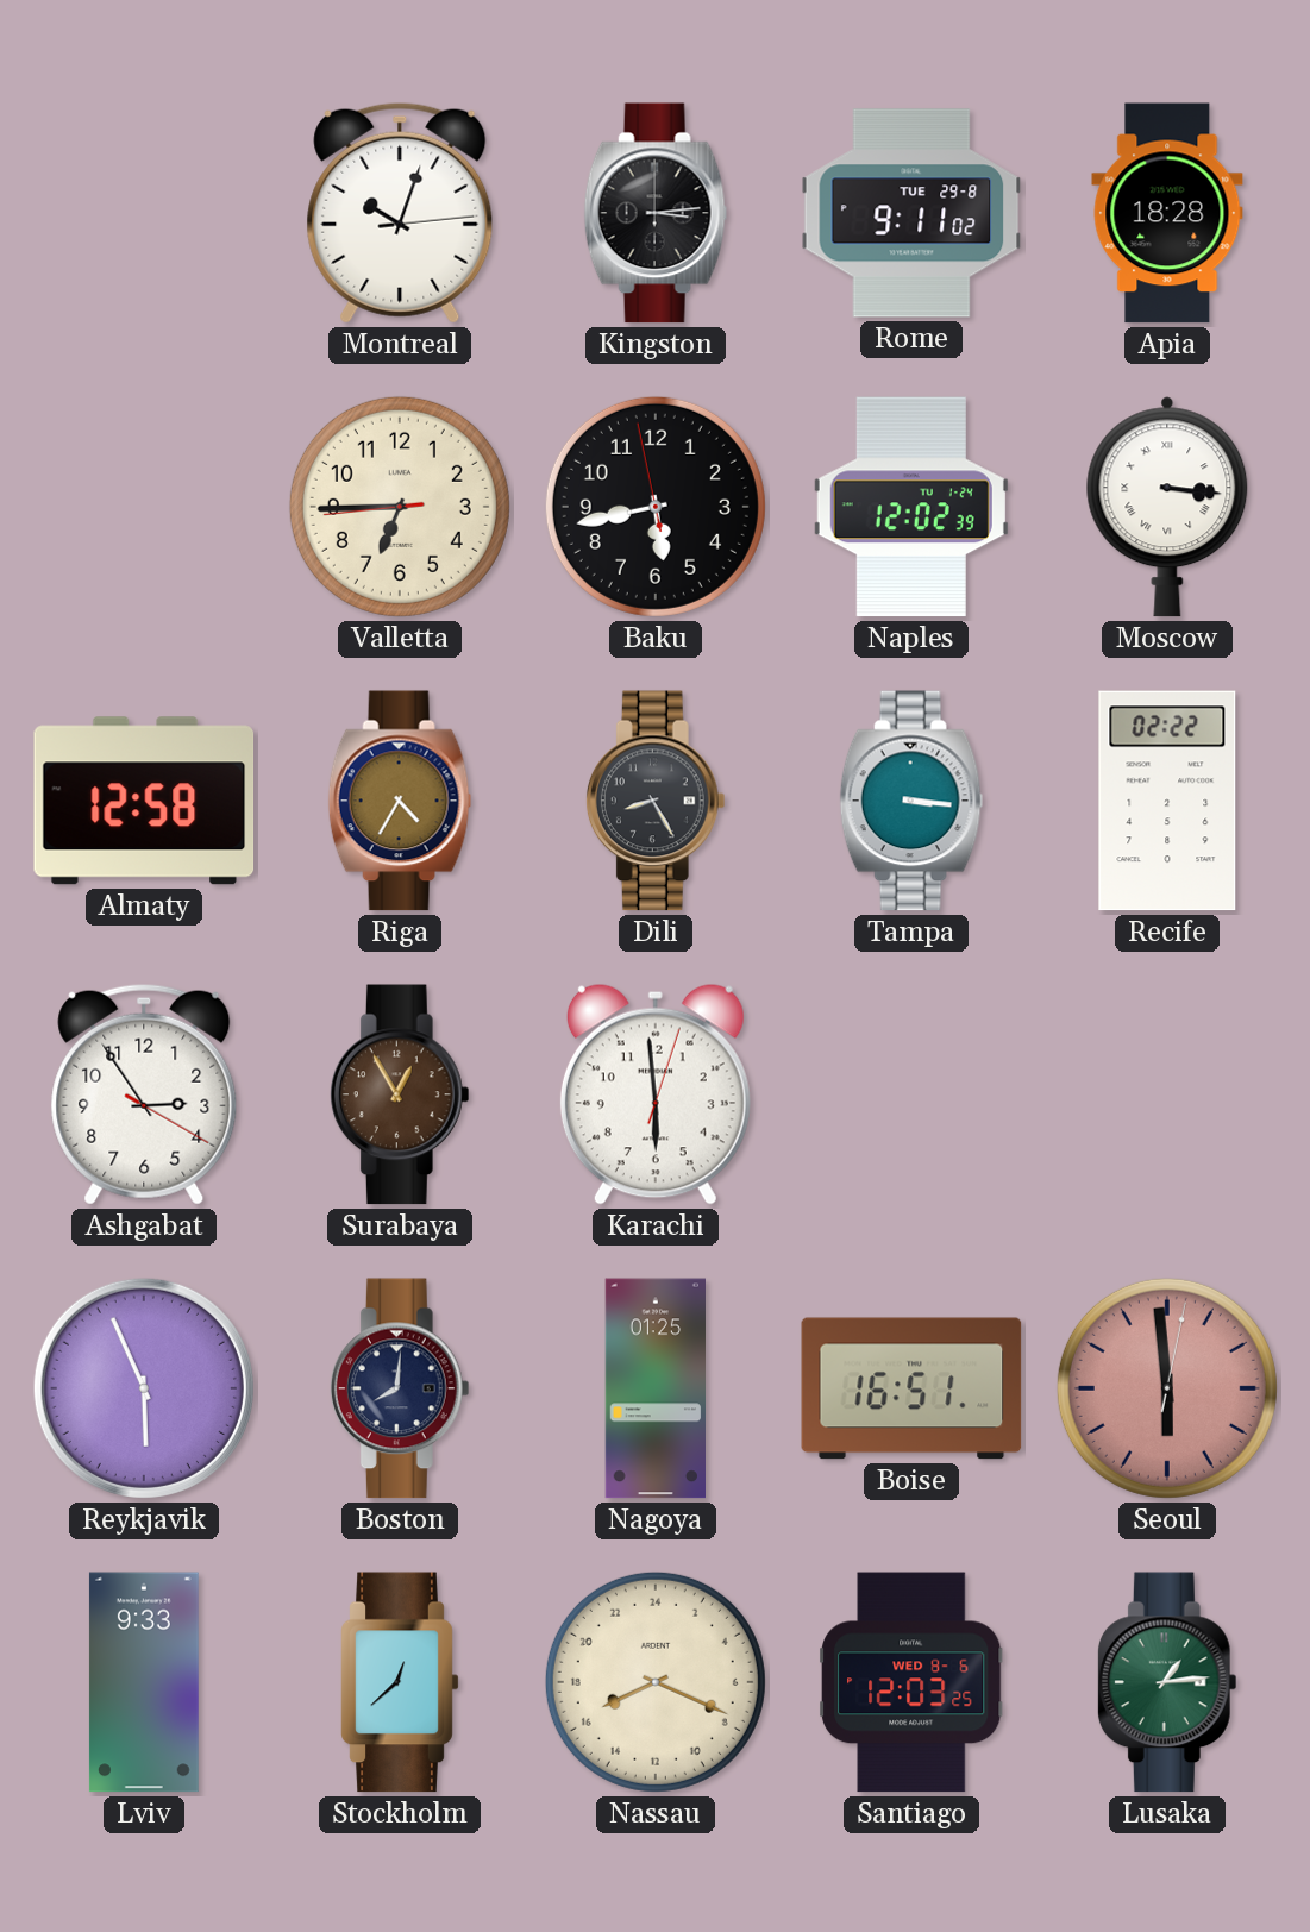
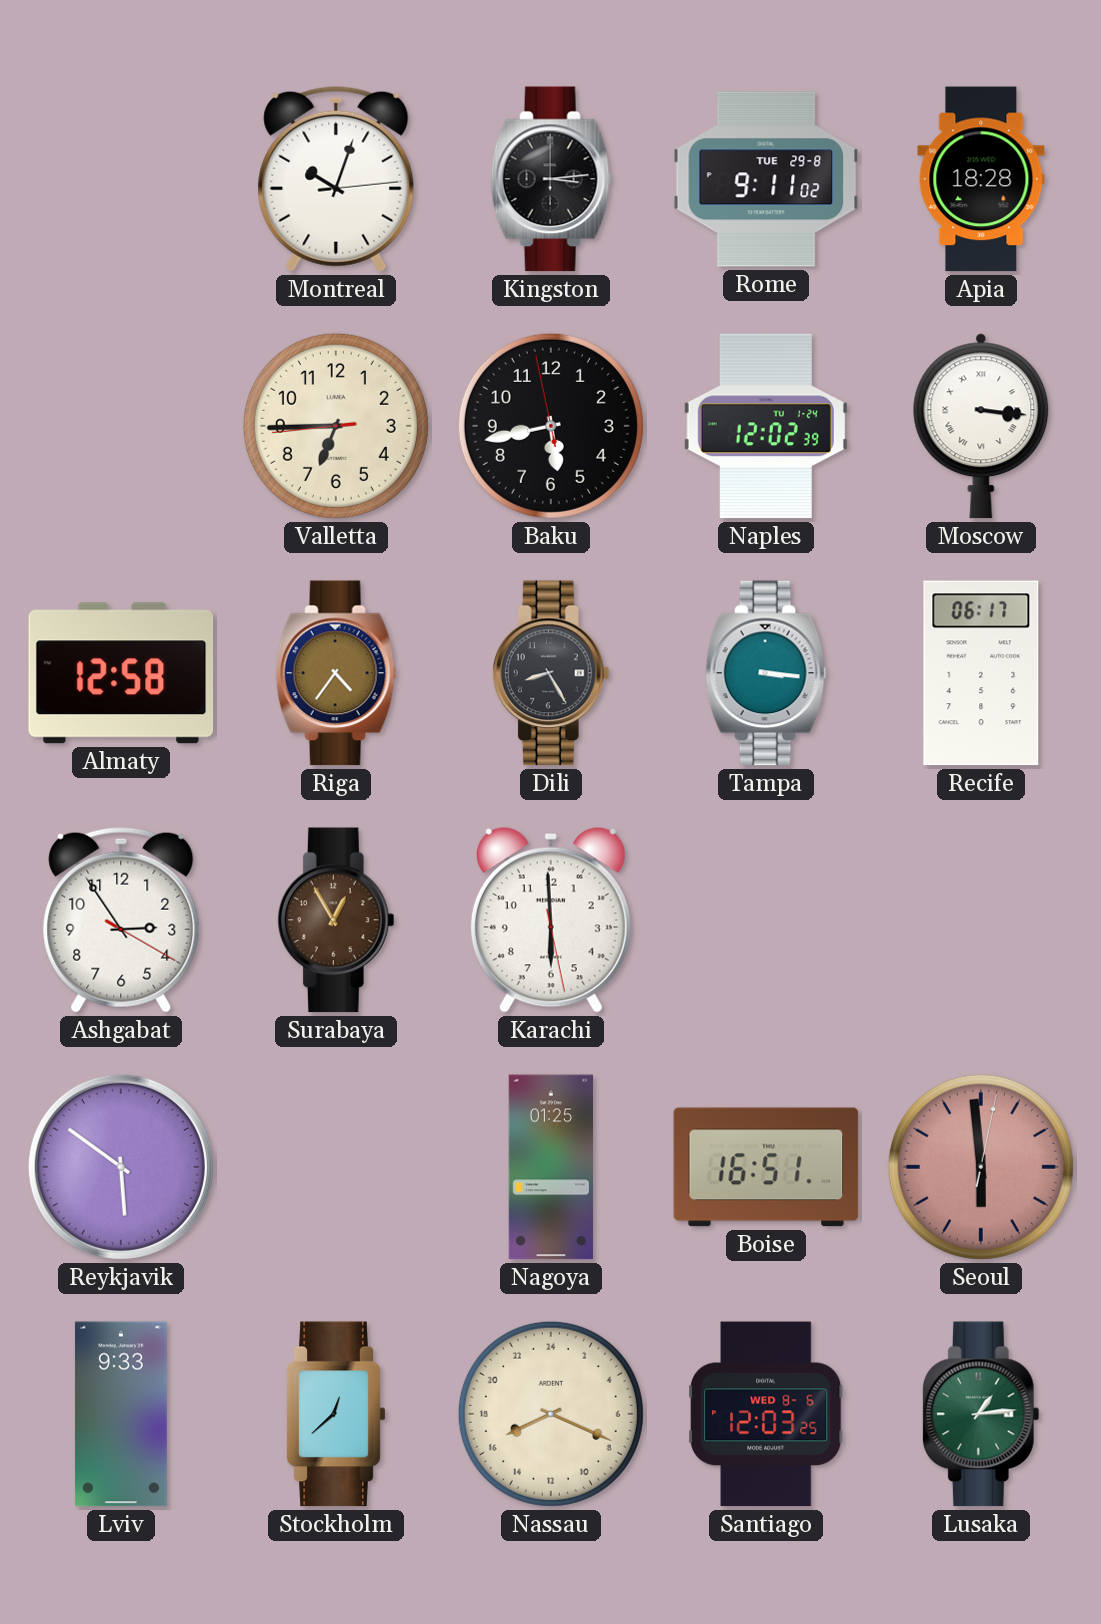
Riga: 4:35 -> 4:36
Recife: 02:22 -> 06:17
Karachi: 5:59:03 -> 5:59:28
Reykjavik: 5:56 -> 5:51
Boston: 8:01 -> none
